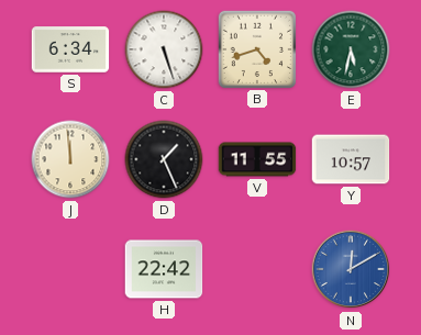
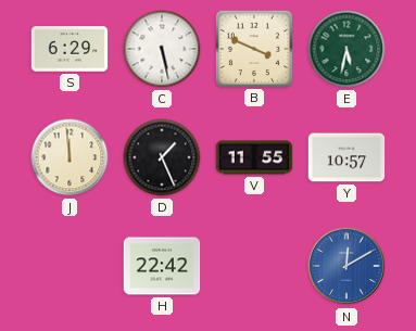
S: 6:34 -> 6:29
C: 5:27 -> 5:28
B: 4:42 -> 3:49
